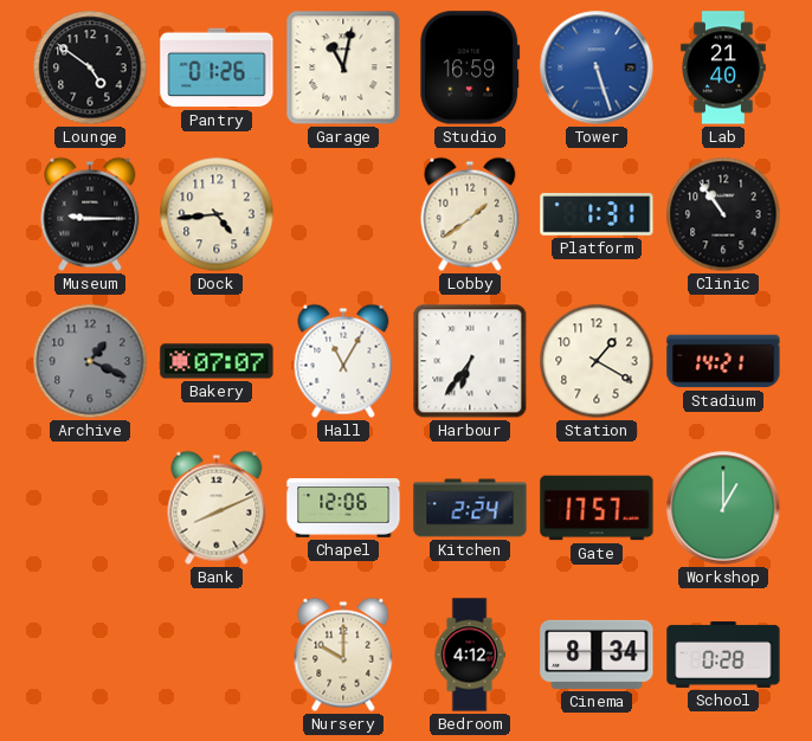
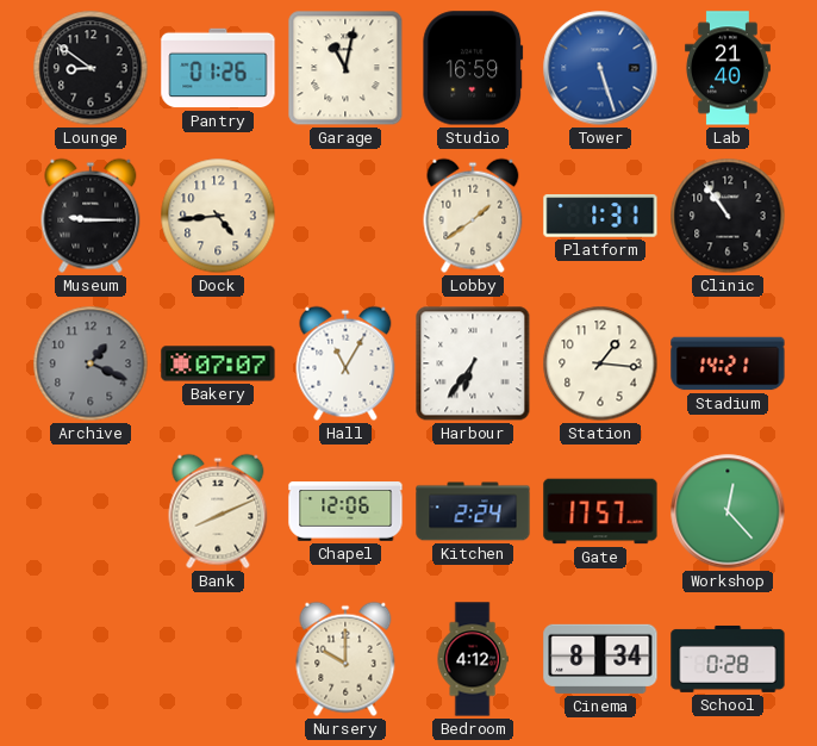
Lounge: 4:51 -> 8:51
Station: 1:20 -> 1:16
Workshop: 1:00 -> 12:23
